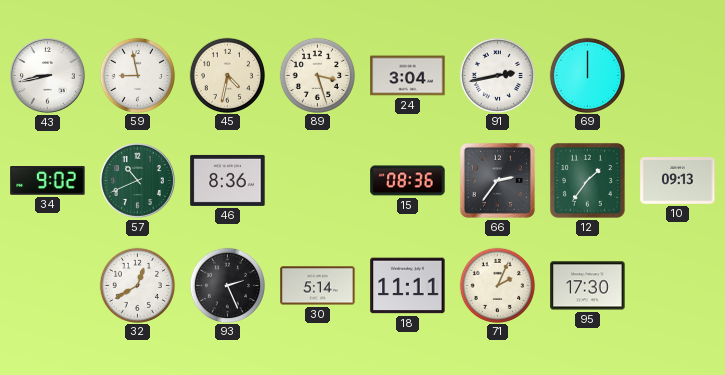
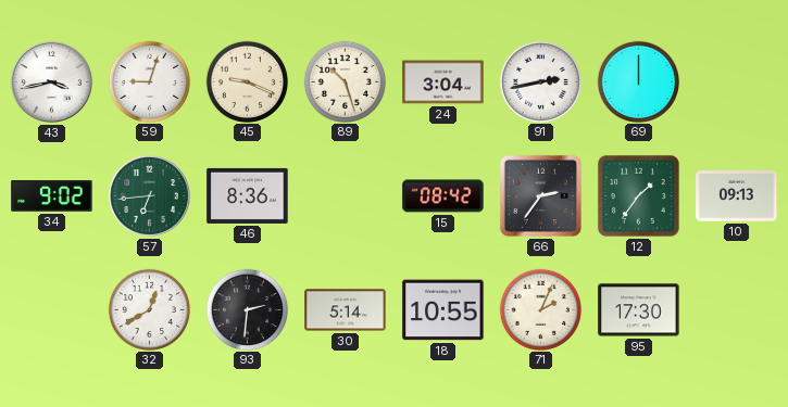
43: 8:43 -> 3:43
59: 8:58 -> 9:03
45: 4:32 -> 9:19
89: 3:27 -> 10:27
57: 10:41 -> 6:44
15: 08:36 -> 08:42
93: 2:26 -> 2:31
18: 11:11 -> 10:55
